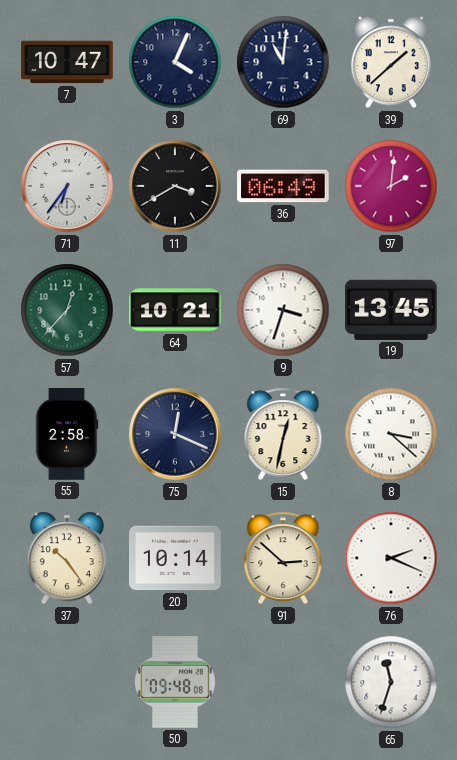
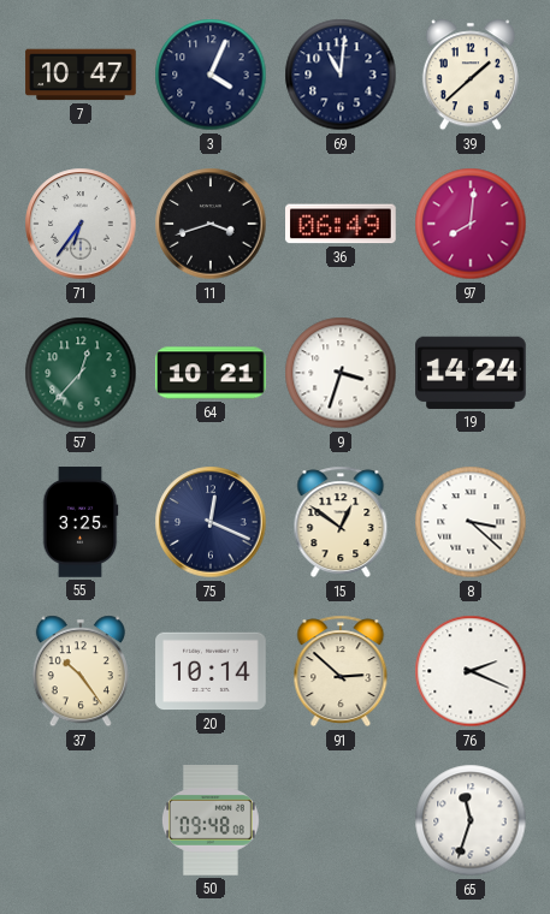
11: 3:40 -> 3:42
97: 2:01 -> 8:01
19: 13:45 -> 14:24
55: 2:58 -> 3:25
15: 12:32 -> 12:51
